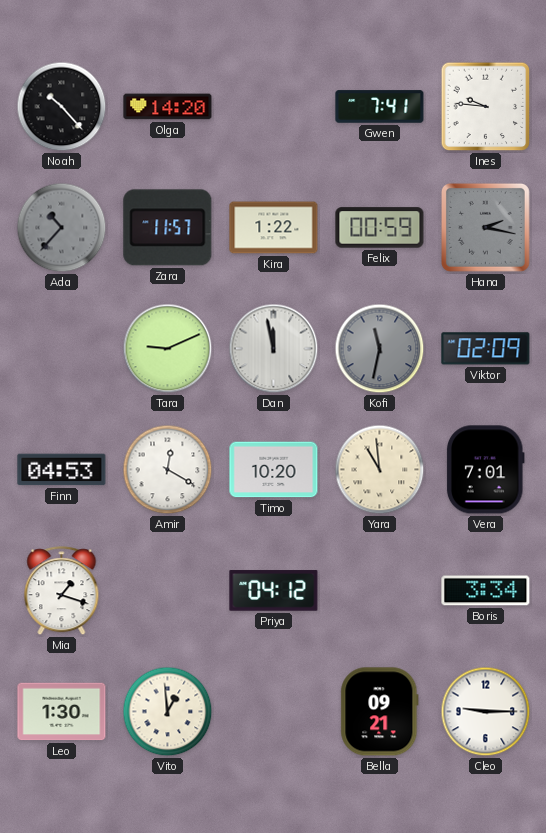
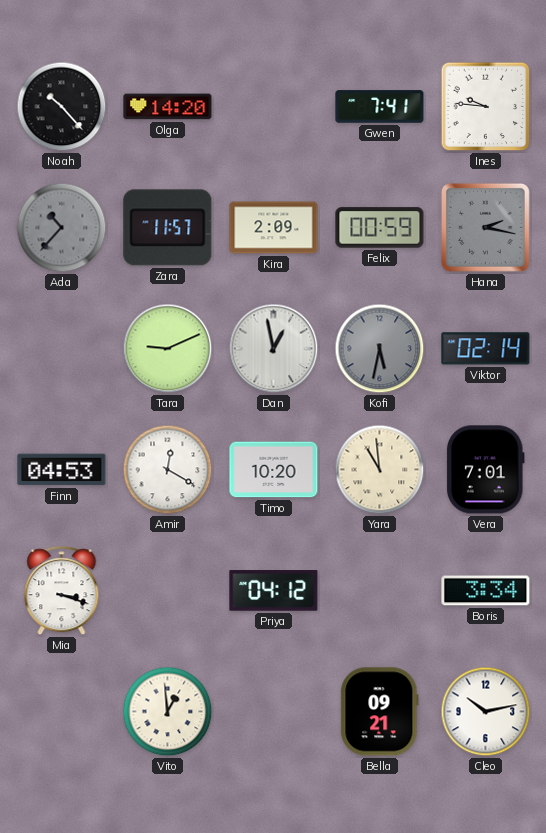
Kira: 1:22 -> 2:09
Dan: 11:58 -> 12:58
Kofi: 11:32 -> 5:32
Viktor: 02:09 -> 02:14
Mia: 1:18 -> 3:18
Leo: 1:30 -> none
Cleo: 9:15 -> 10:13
